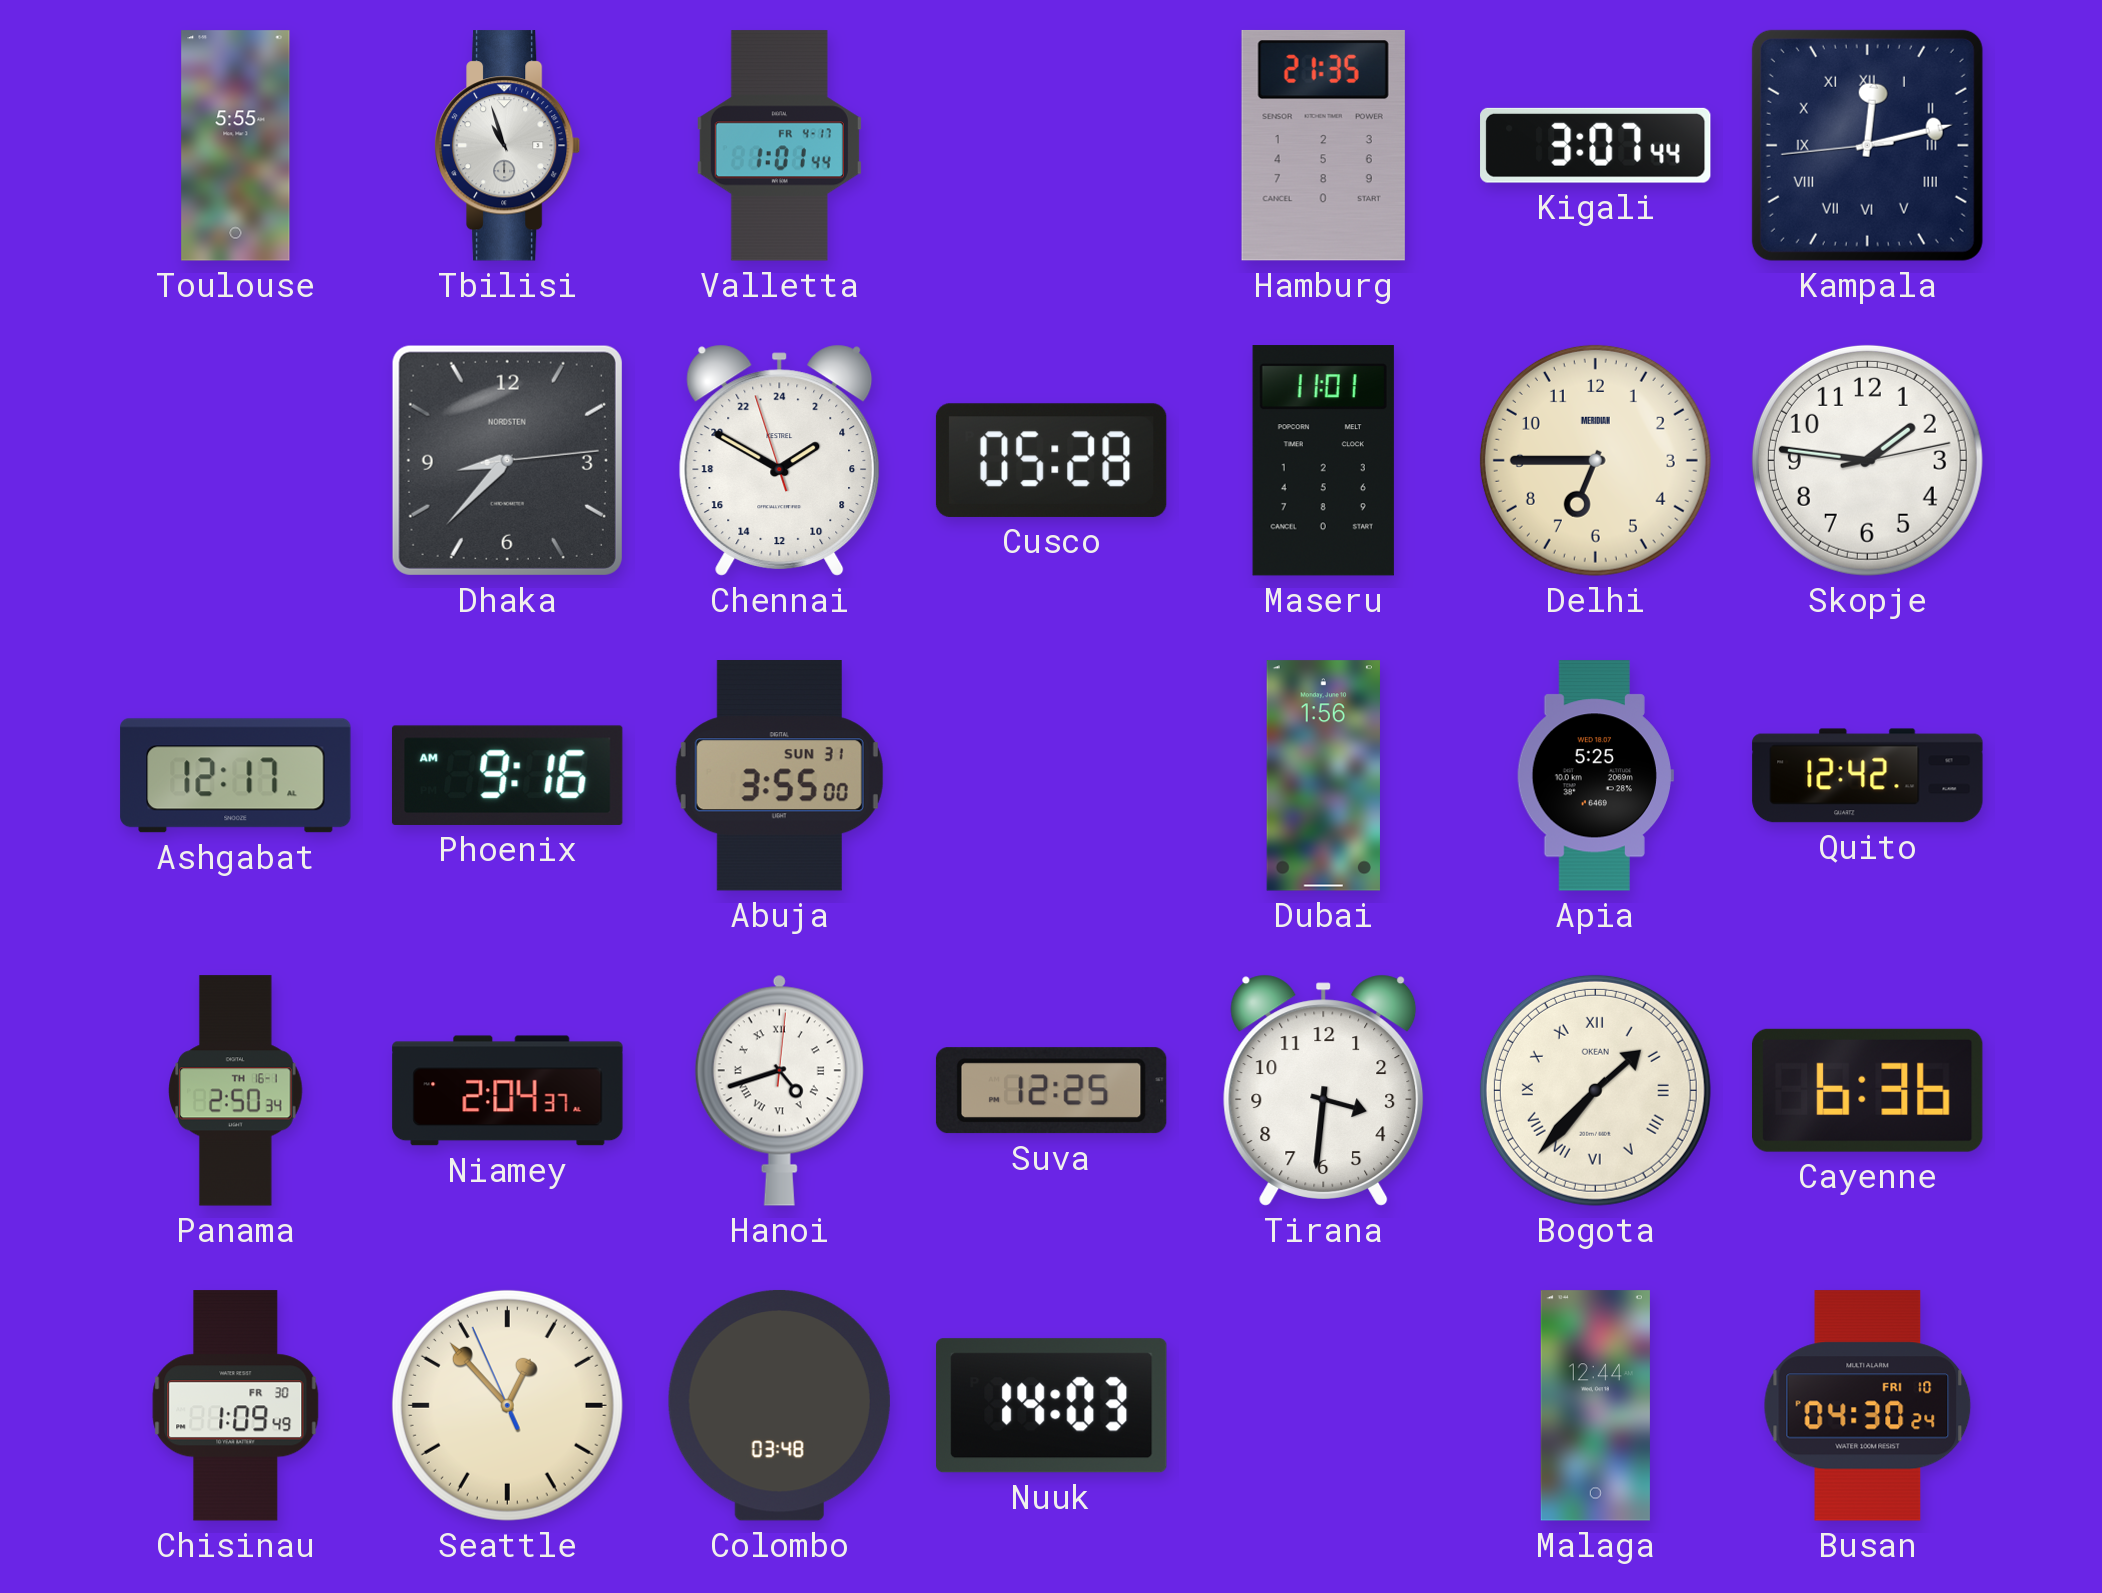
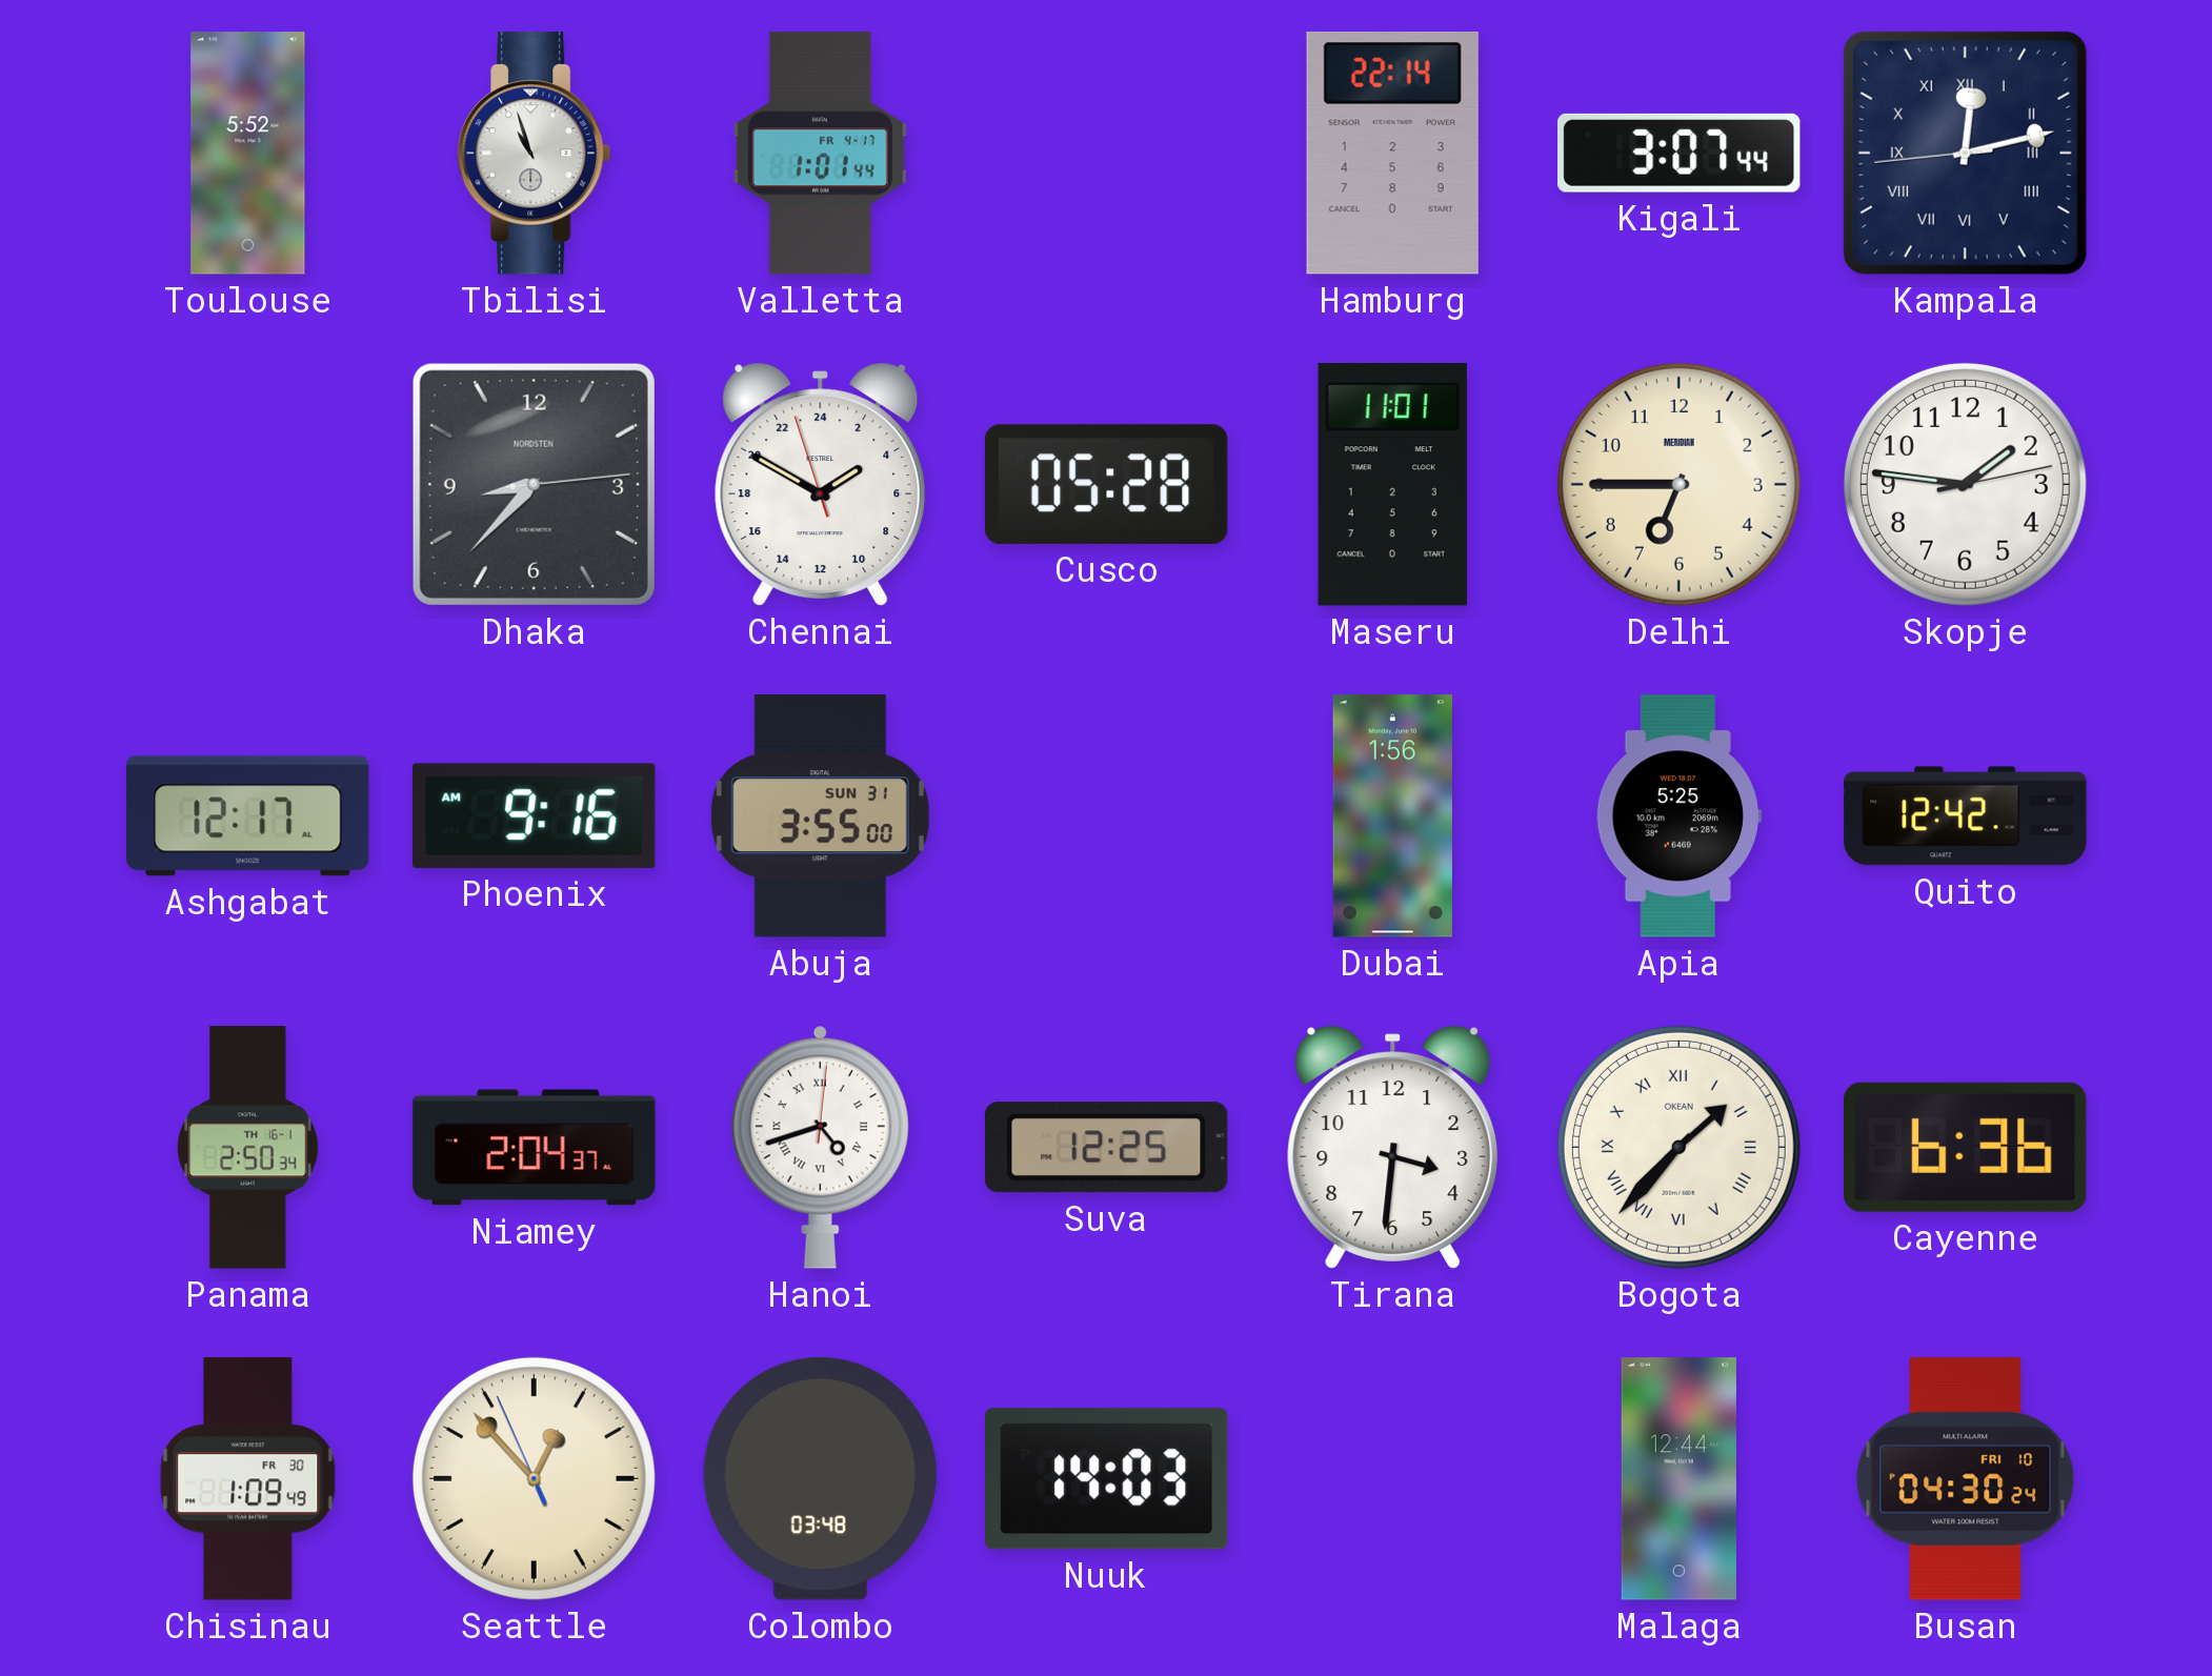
Toulouse: 5:55 -> 5:52
Hamburg: 21:35 -> 22:14
